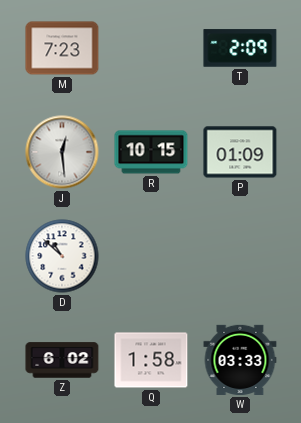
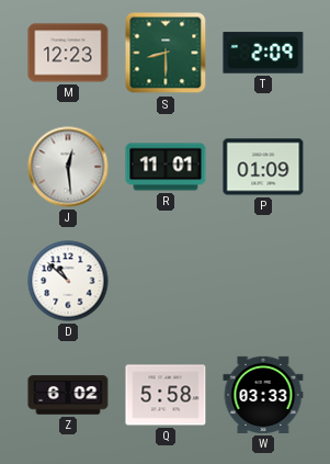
M: 7:23 -> 12:23
S: none -> 8:30
R: 10:15 -> 11:01
Q: 1:58 -> 5:58
